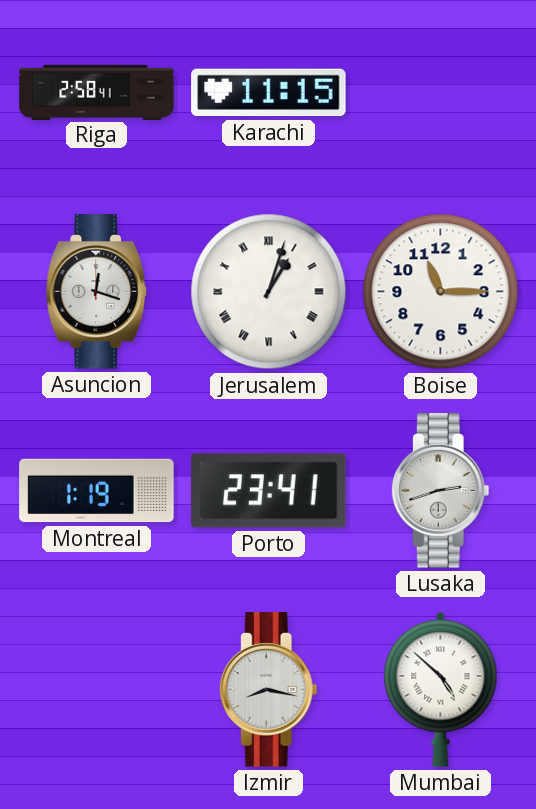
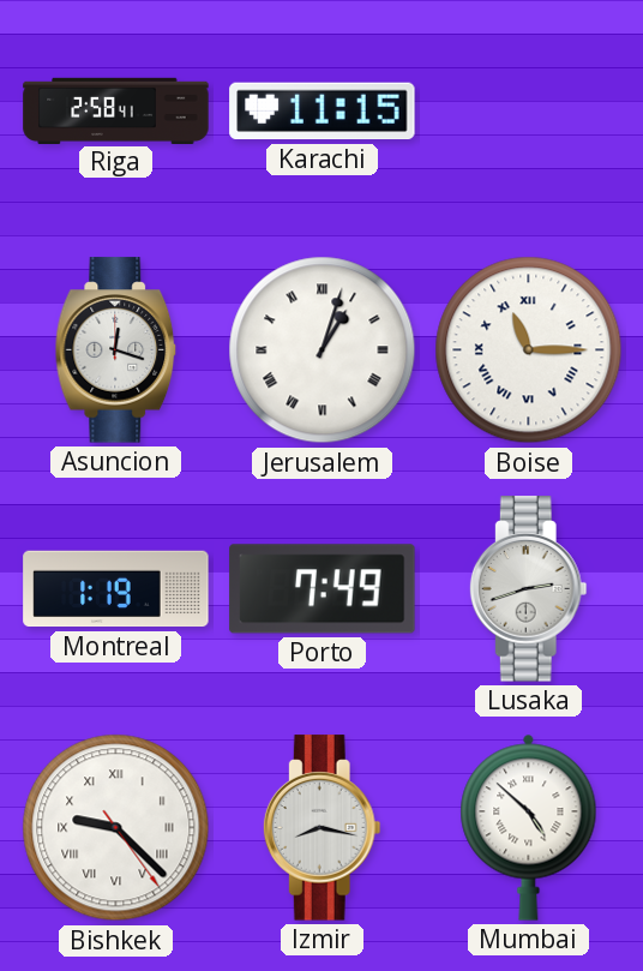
Boise numerals: Arabic -> Roman
Porto: 23:41 -> 7:49
Bishkek: none -> 9:22
